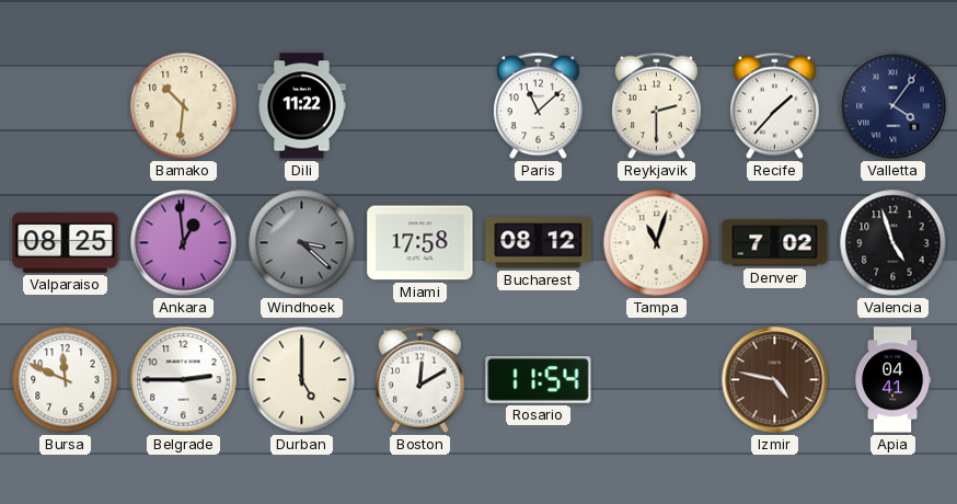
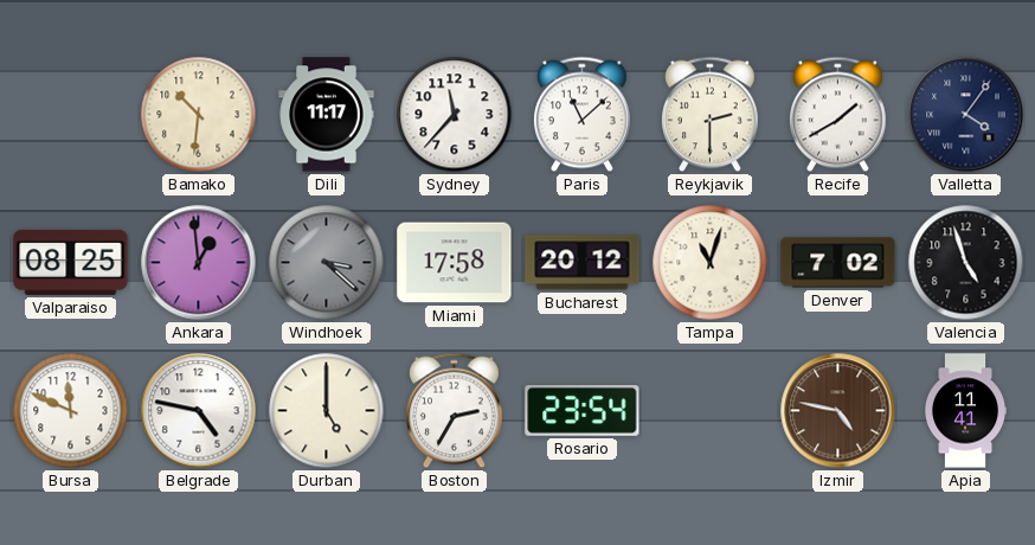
Dili: 11:22 -> 11:17
Sydney: none -> 11:37
Recife: 1:37 -> 1:40
Bucharest: 08:12 -> 20:12
Belgrade: 2:45 -> 4:47
Boston: 12:10 -> 2:35
Rosario: 11:54 -> 23:54
Apia: 04:41 -> 11:41
